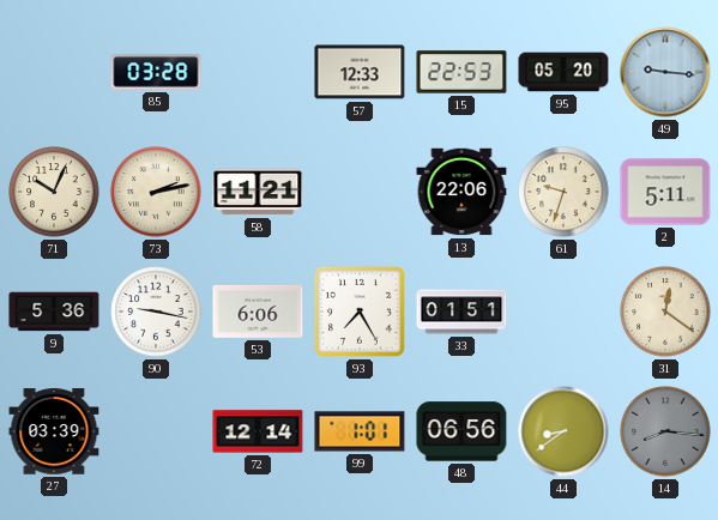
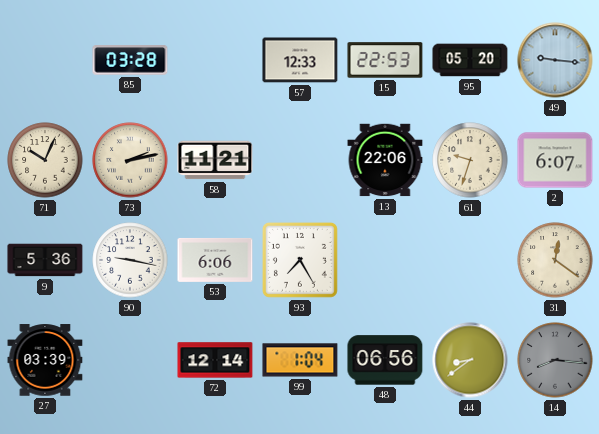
2: 5:11 -> 6:07
33: 01:51 -> none
99: 1:01 -> 1:04
